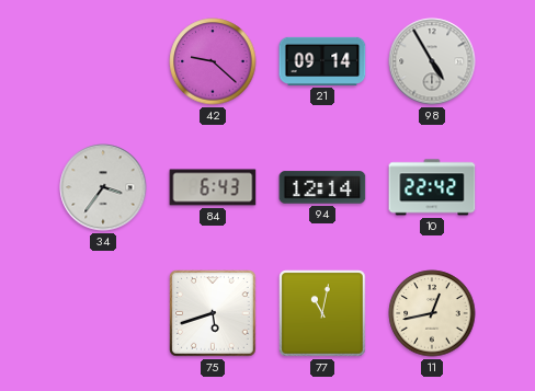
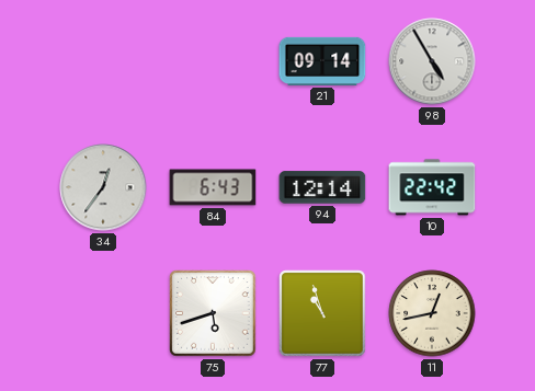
42: 9:22 -> none
34: 3:36 -> 12:36
77: 11:02 -> 10:57
